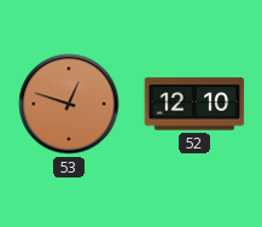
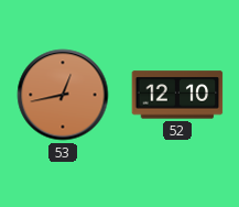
53: 12:48 -> 12:43
